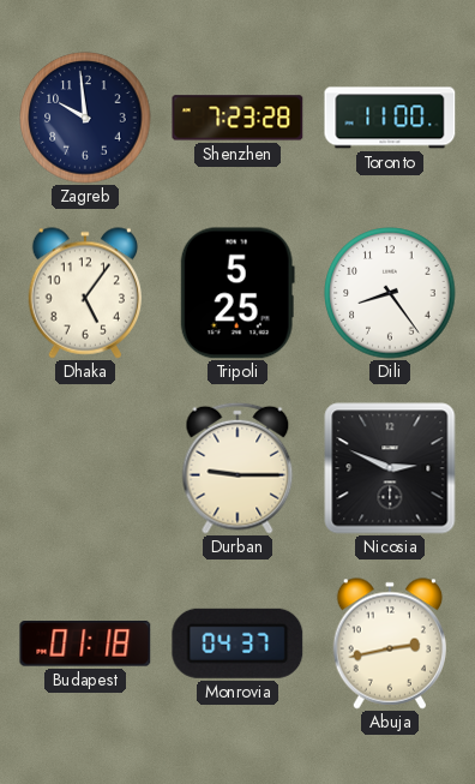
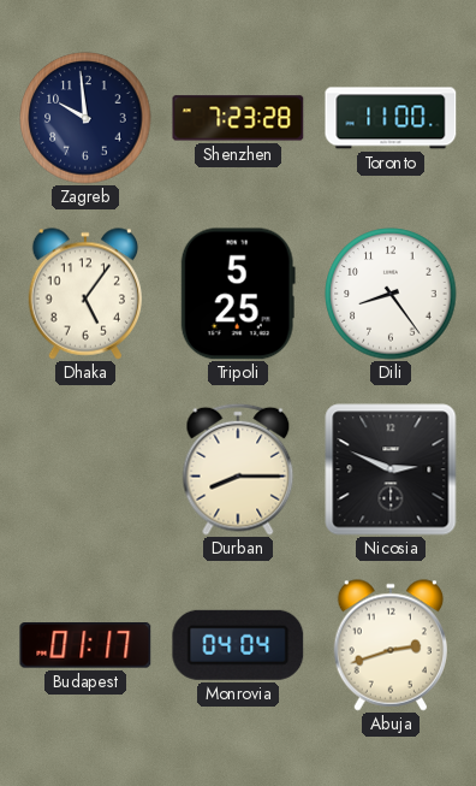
Durban: 9:15 -> 8:15
Budapest: 01:18 -> 01:17
Monrovia: 04:37 -> 04:04
Abuja: 2:43 -> 2:42
